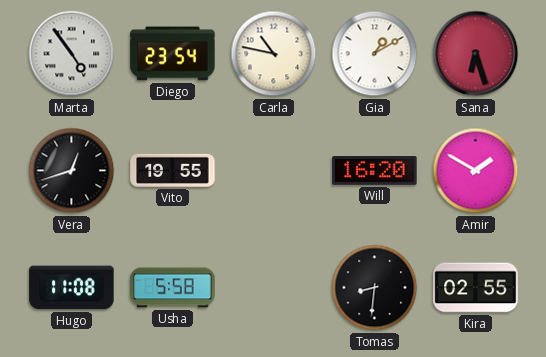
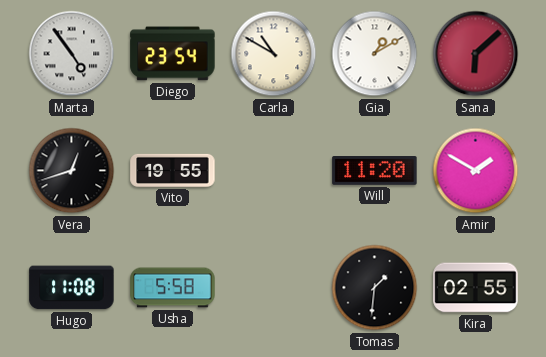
Carla: 10:47 -> 10:50
Sana: 6:27 -> 6:08
Will: 16:20 -> 11:20
Tomas: 8:31 -> 1:31
